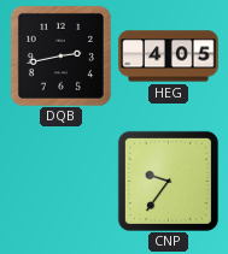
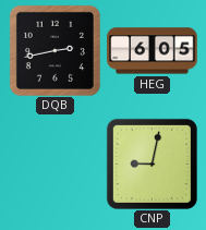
HEG: 4:05 -> 6:05
CNP: 9:36 -> 9:02
